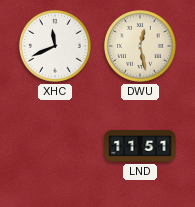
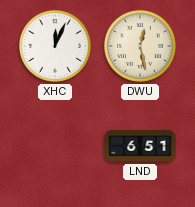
XHC: 11:41 -> 12:04
LND: 11:51 -> 6:51
